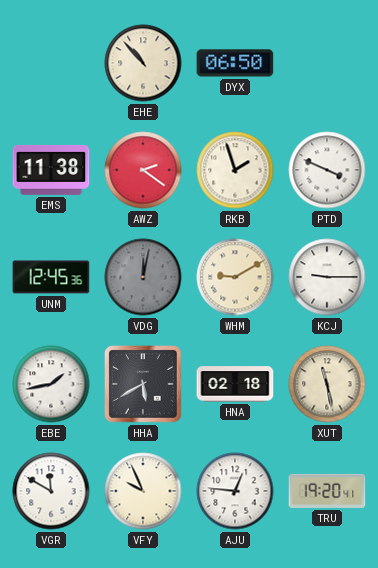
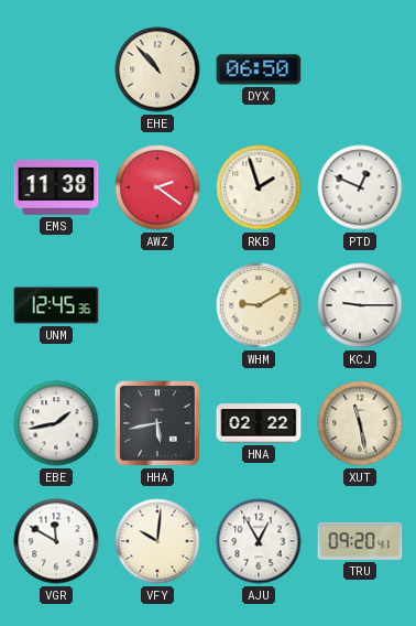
PTD: 3:49 -> 12:49
VDG: 12:02 -> none
HHA: 5:40 -> 5:43
HNA: 02:18 -> 02:22
VFY: 9:56 -> 10:01
AJU: 12:46 -> 12:55
TRU: 19:20 -> 09:20
